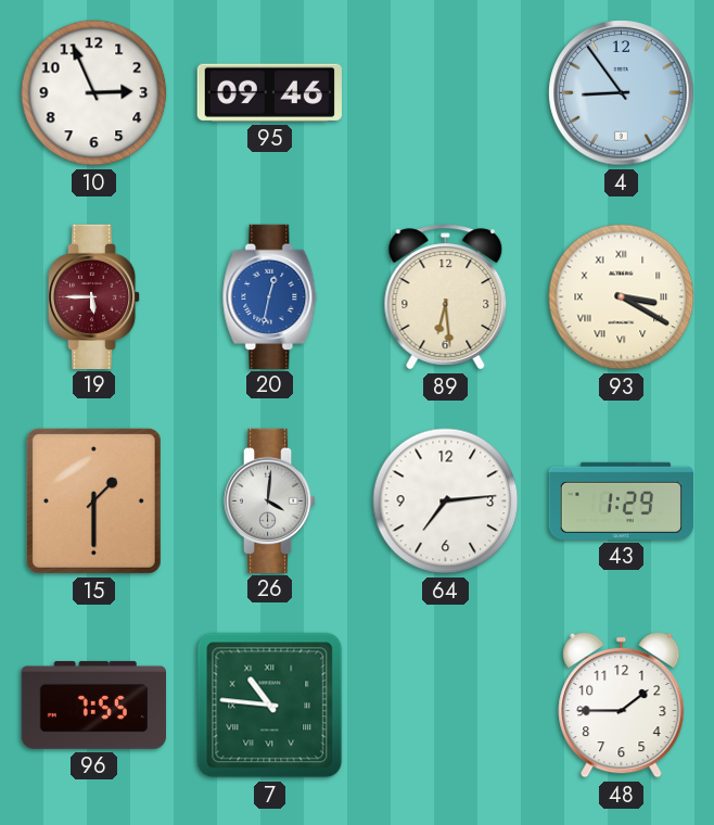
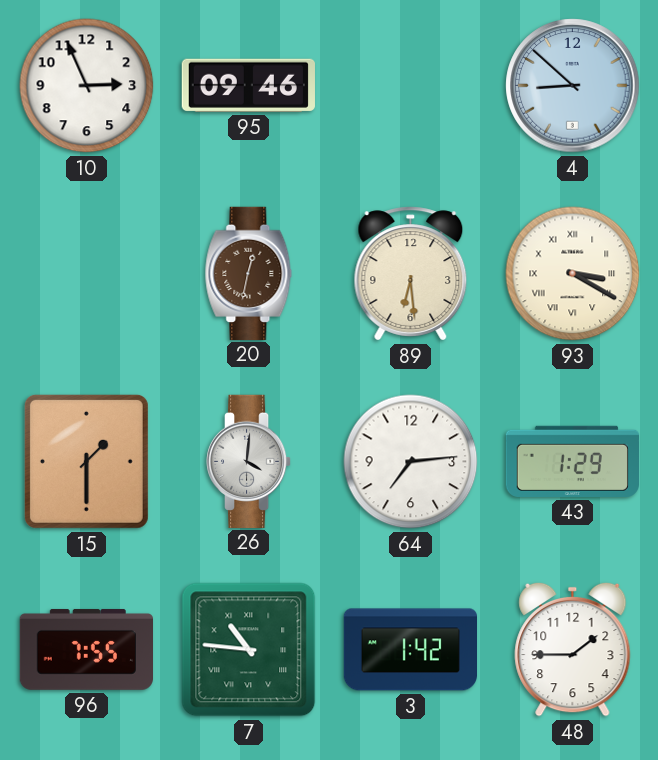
4: 8:54 -> 8:52
19: 5:45 -> none
20 dial: blue -> brown
3: none -> 1:42
